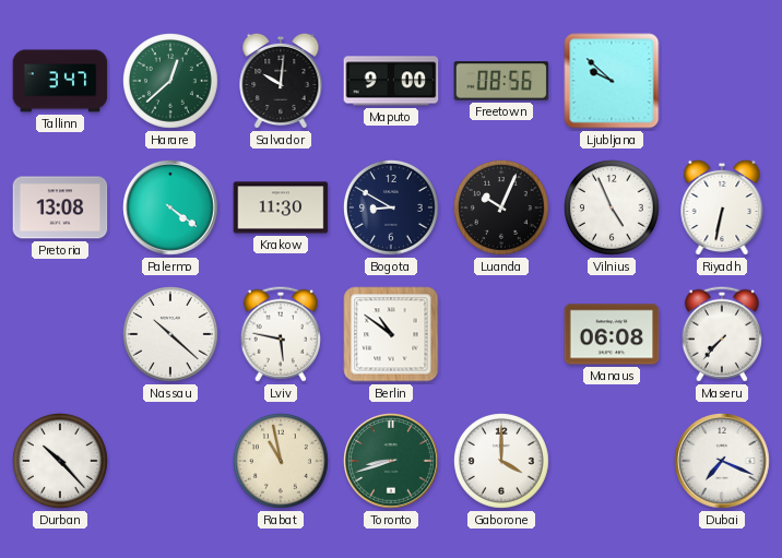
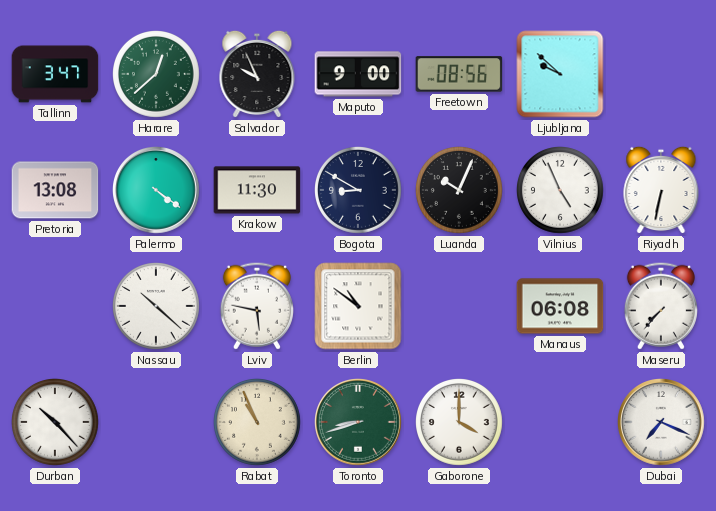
Salvador: 10:01 -> 9:56
Rabat: 10:58 -> 10:56
